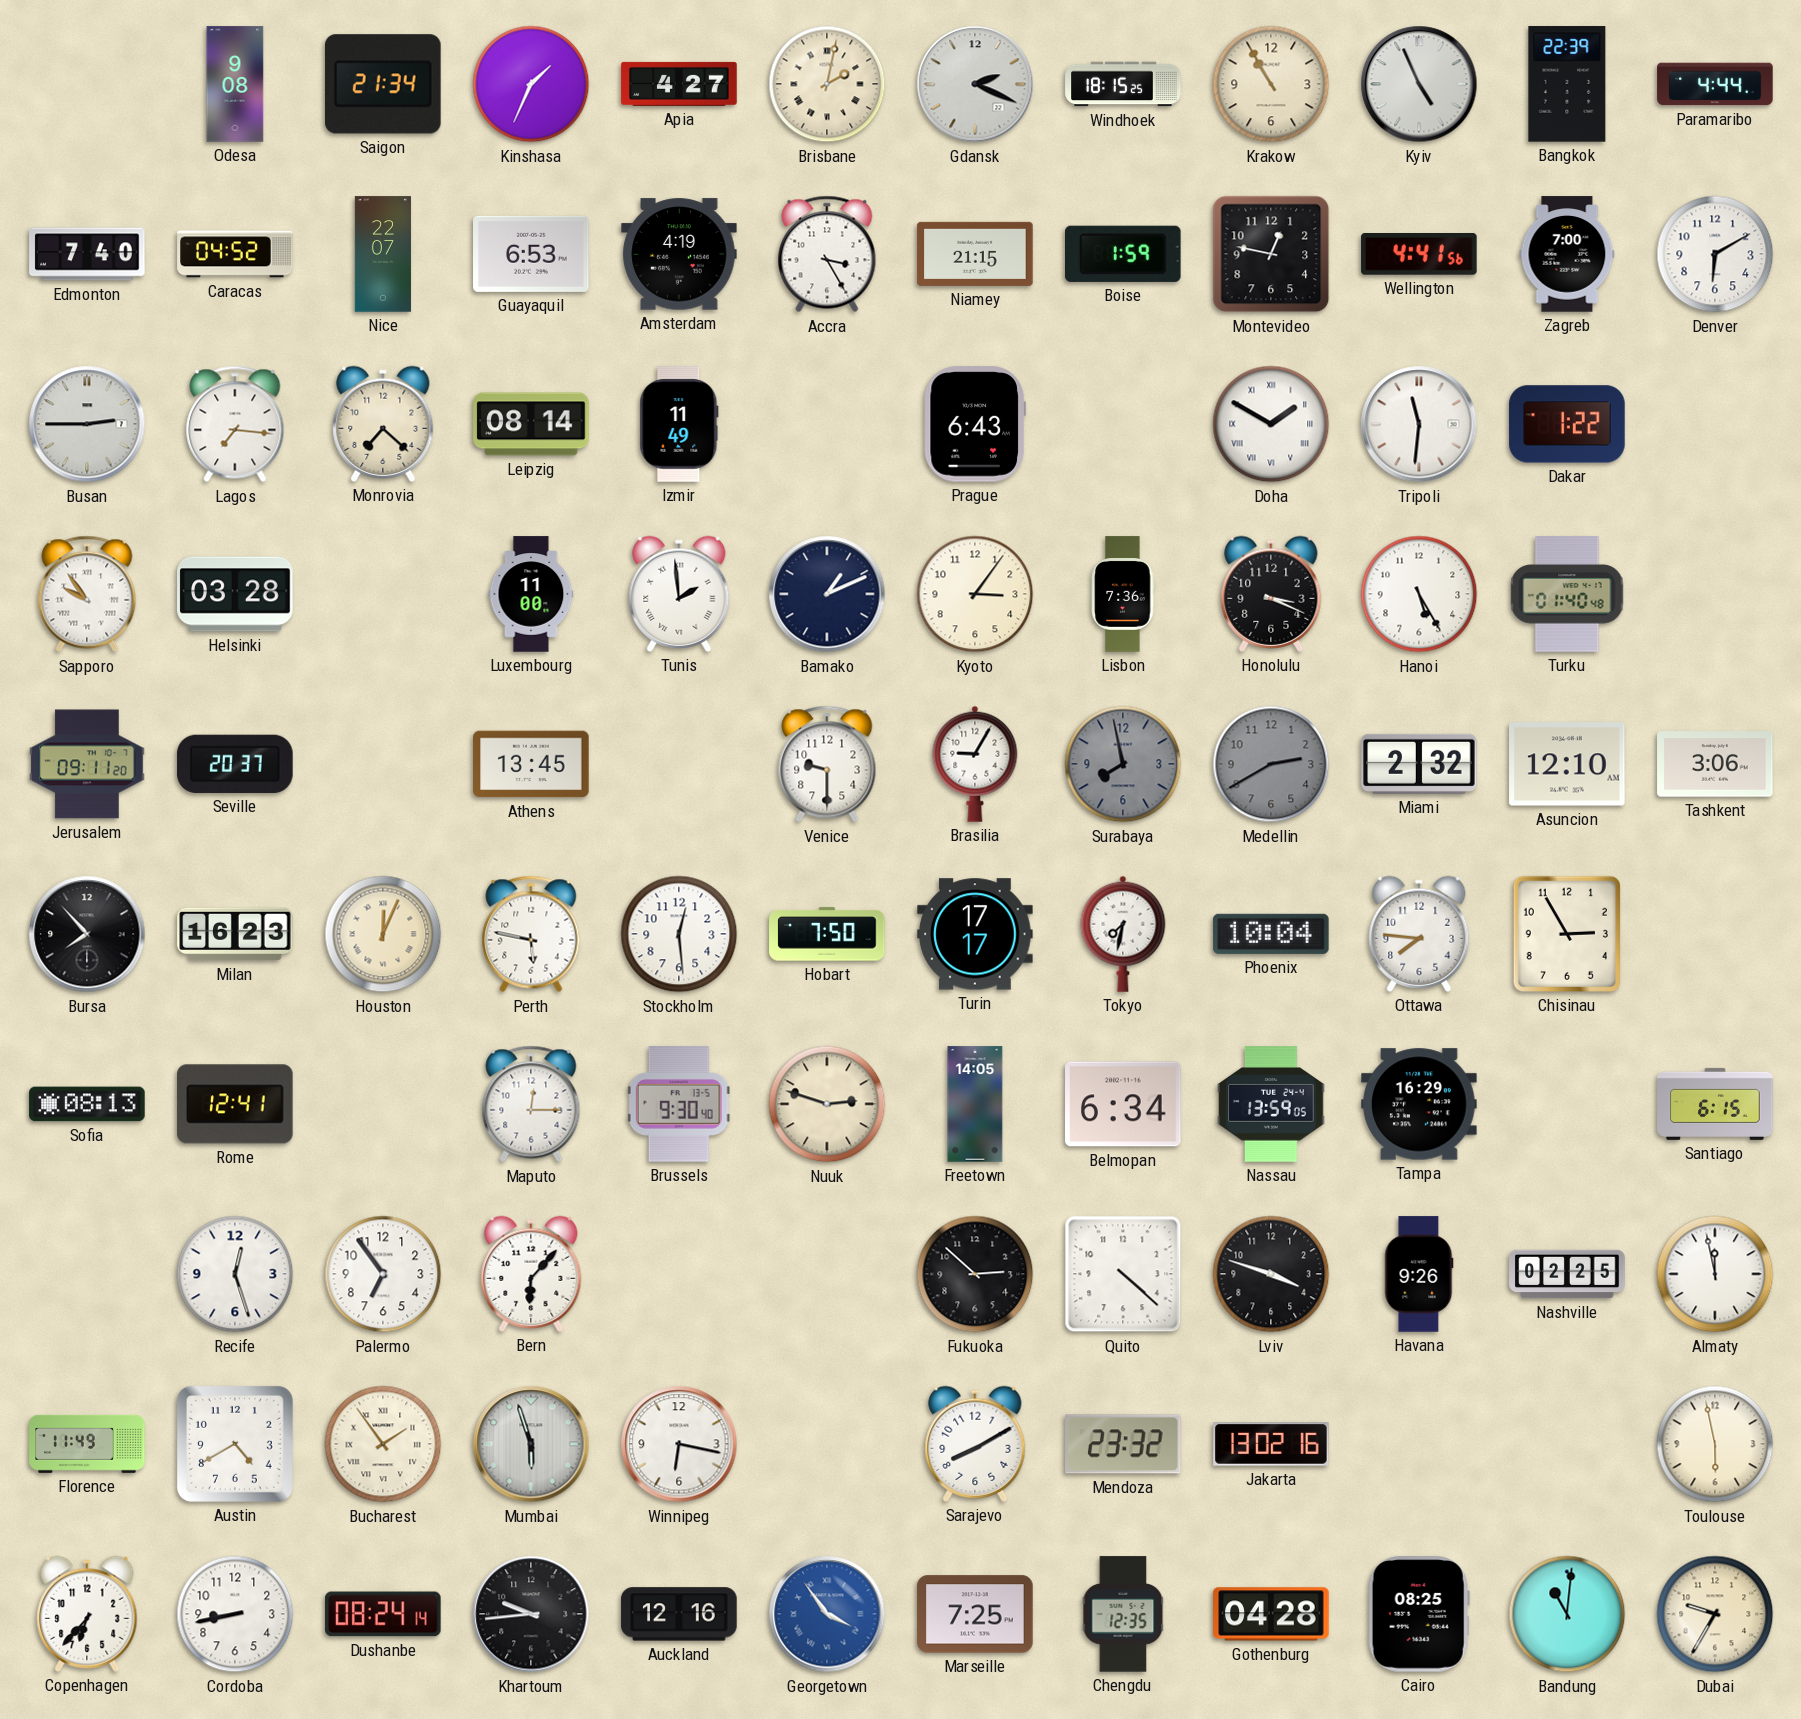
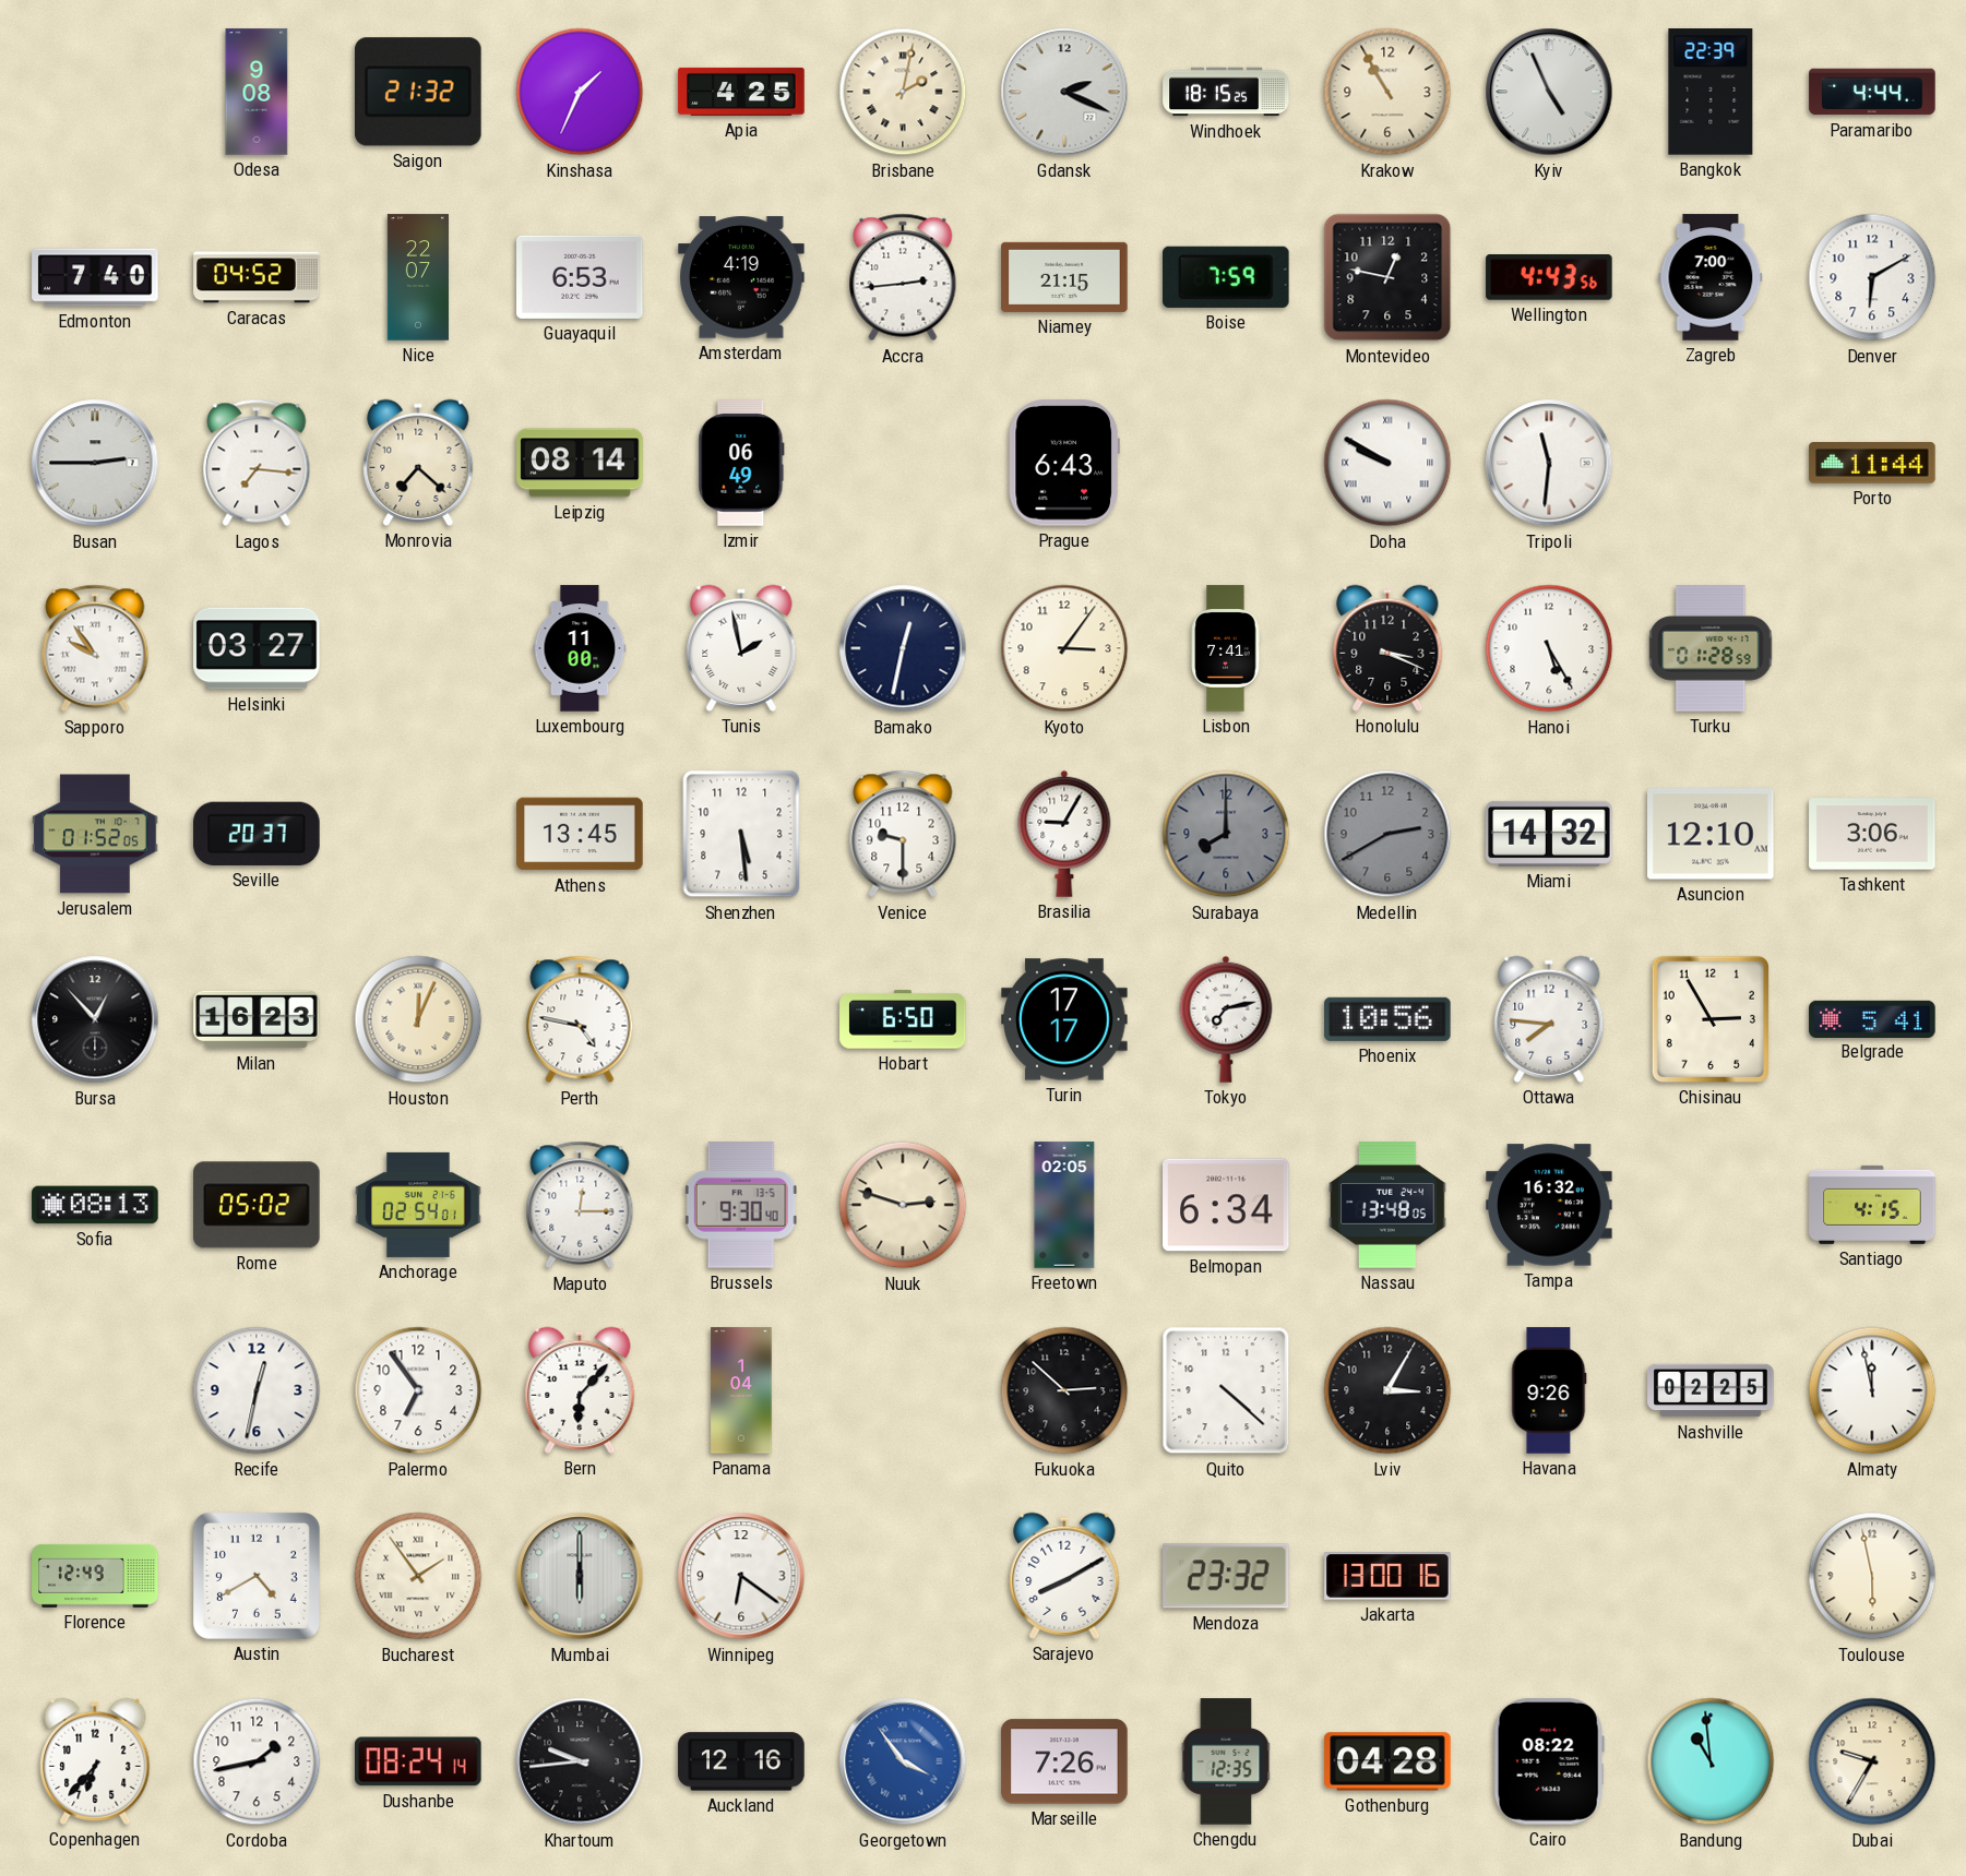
Saigon: 21:34 -> 21:32
Apia: 4:27 -> 4:25
Accra: 3:25 -> 2:44
Boise: 1:59 -> 7:59
Wellington: 4:41 -> 4:43
Izmir: 11:49 -> 06:49
Doha: 1:50 -> 9:50
Dakar: 1:22 -> none
Porto: none -> 11:44
Helsinki: 03:28 -> 03:27
Tunis: 1:59 -> 1:58
Bamako: 1:11 -> 12:32
Lisbon: 7:36 -> 7:41
Turku: 01:40 -> 01:28
Jerusalem: 09:11 -> 01:52
Shenzhen: none -> 5:29
Surabaya: 7:58 -> 8:00
Miami: 2:32 -> 14:32
Bursa: 7:53 -> 12:53
Perth: 5:47 -> 4:47
Stockholm: 12:29 -> none
Hobart: 7:50 -> 6:50
Tokyo: 7:32 -> 7:13
Phoenix: 10:04 -> 10:56
Belgrade: none -> 5:41
Rome: 12:41 -> 05:02
Anchorage: none -> 02:54
Freetown: 14:05 -> 02:05
Nassau: 13:59 -> 13:48
Tampa: 16:29 -> 16:32
Santiago: 6:15 -> 4:15
Recife: 12:27 -> 12:32
Panama: none -> 1:04
Lviv: 3:48 -> 3:05
Florence: 11:49 -> 12:49
Mumbai: 5:57 -> 6:00
Winnipeg: 6:17 -> 6:21
Jakarta: 13:02 -> 13:00
Cordoba: 8:43 -> 1:43
Marseille: 7:25 -> 7:26
Cairo: 08:25 -> 08:22
Bandung: 11:01 -> 10:59
